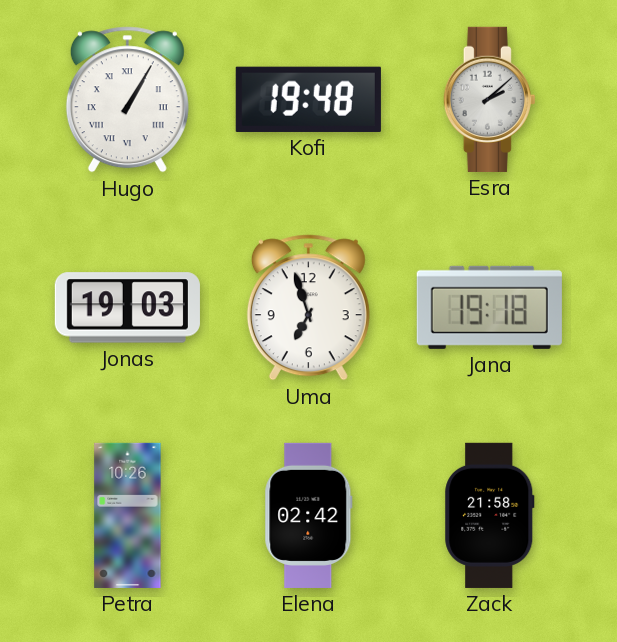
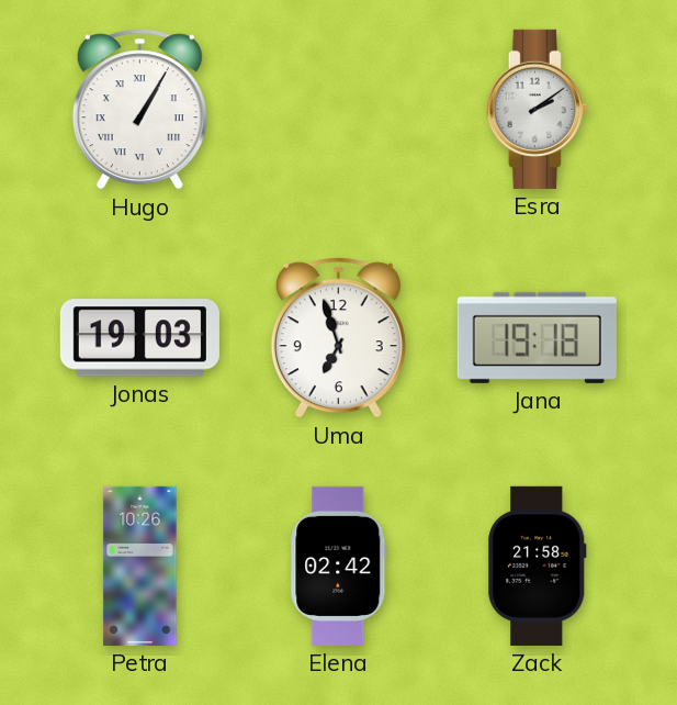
Kofi: 19:48 -> none
Esra: 2:08 -> 2:09
